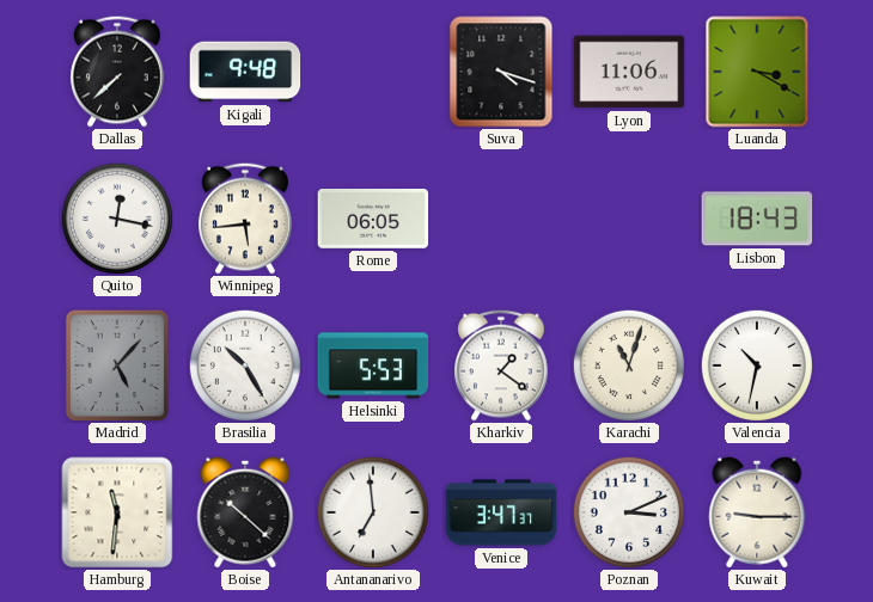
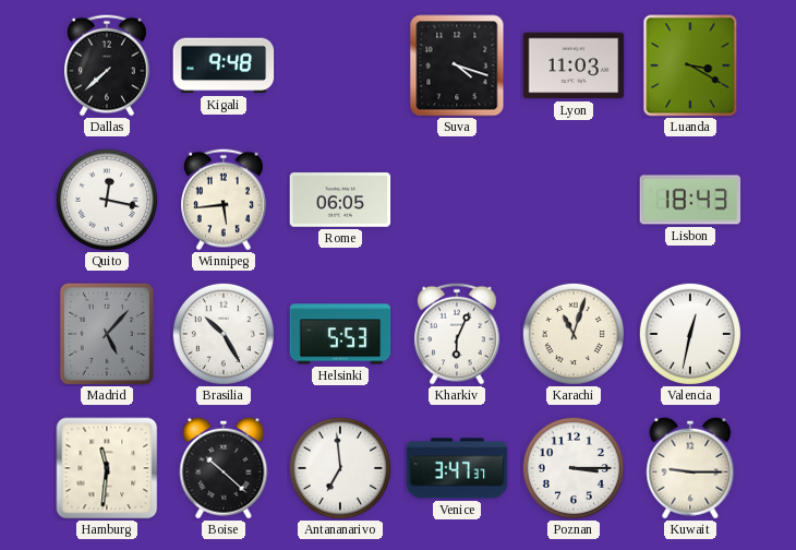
Lyon: 11:06 -> 11:03
Kharkiv: 1:21 -> 6:04
Valencia: 10:32 -> 12:32
Poznan: 3:11 -> 3:15
